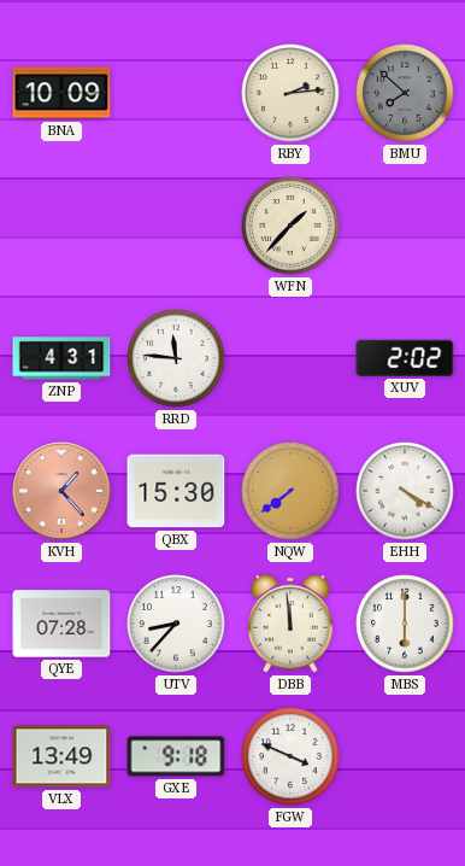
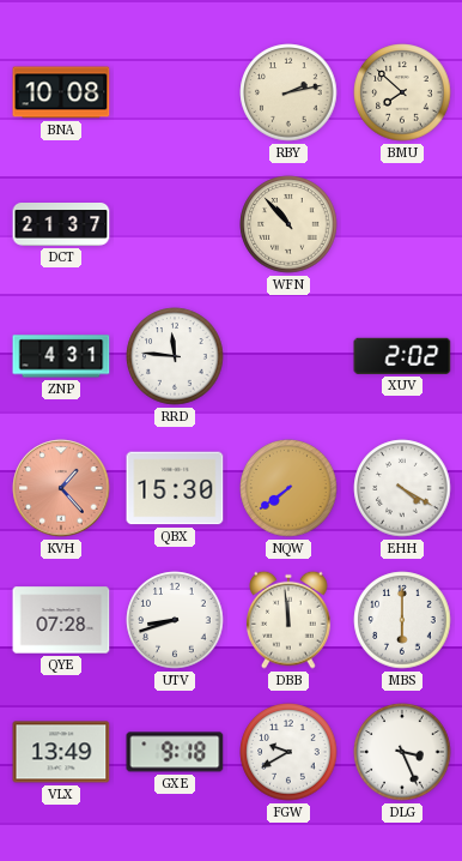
BNA: 10:09 -> 10:08
RBY: 2:14 -> 2:13
BMU dial: grey -> cream
DCT: none -> 21:37
WFN: 1:37 -> 10:53
UTV: 8:37 -> 8:42
FGW: 3:49 -> 9:40
DLG: none -> 3:26
